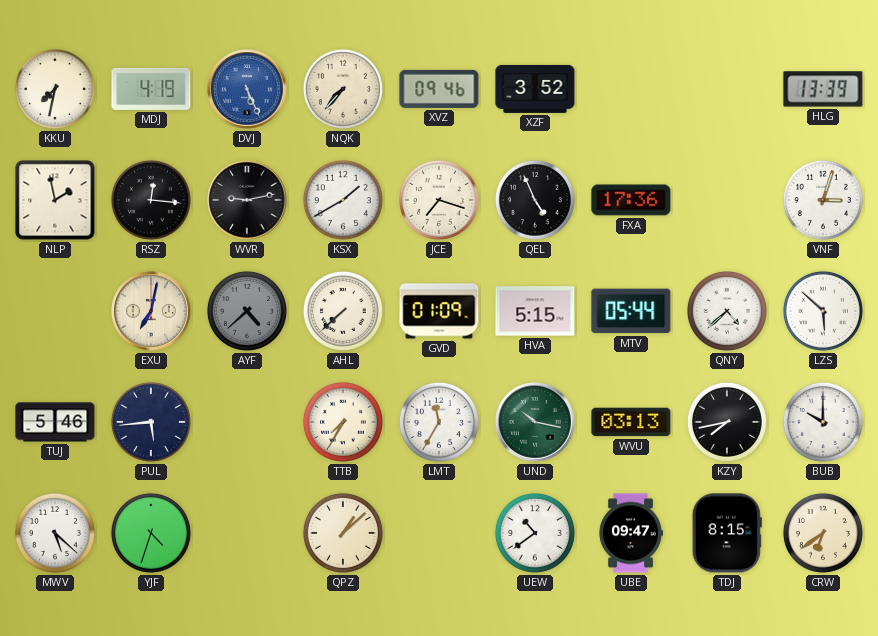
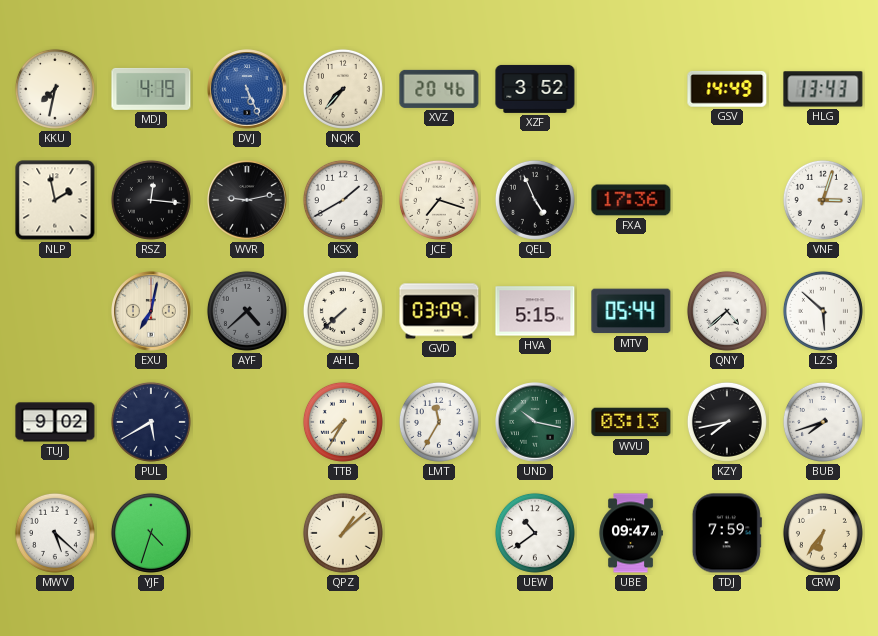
XVZ: 09:46 -> 20:46
GSV: none -> 14:49
HLG: 13:39 -> 13:43
GVD: 01:09 -> 03:09
TUJ: 5:46 -> 9:02
PUL: 5:44 -> 5:40
BUB: 10:00 -> 7:42
TDJ: 8:15 -> 7:59
CRW: 6:39 -> 6:36
